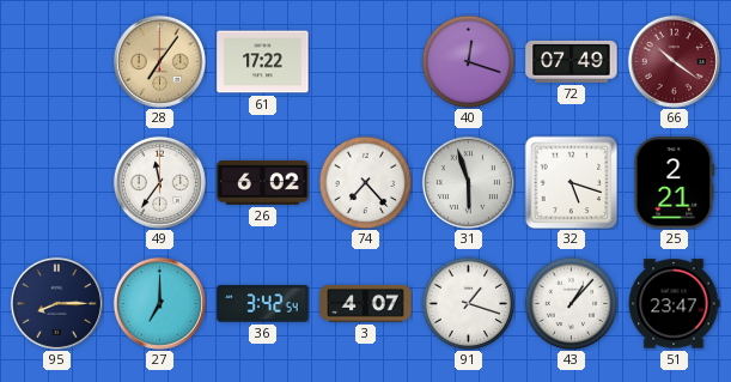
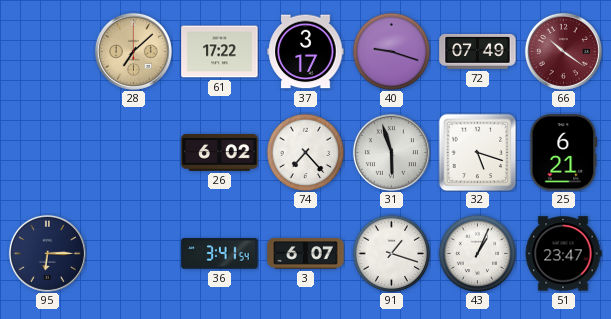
28: 7:06 -> 7:08
37: none -> 3:17
40: 12:18 -> 9:18
49: 11:36 -> none
25: 2:21 -> 6:21
95: 8:15 -> 6:15
27: 7:00 -> none
36: 3:42 -> 3:41
3: 4:07 -> 6:07
43: 1:07 -> 1:04
